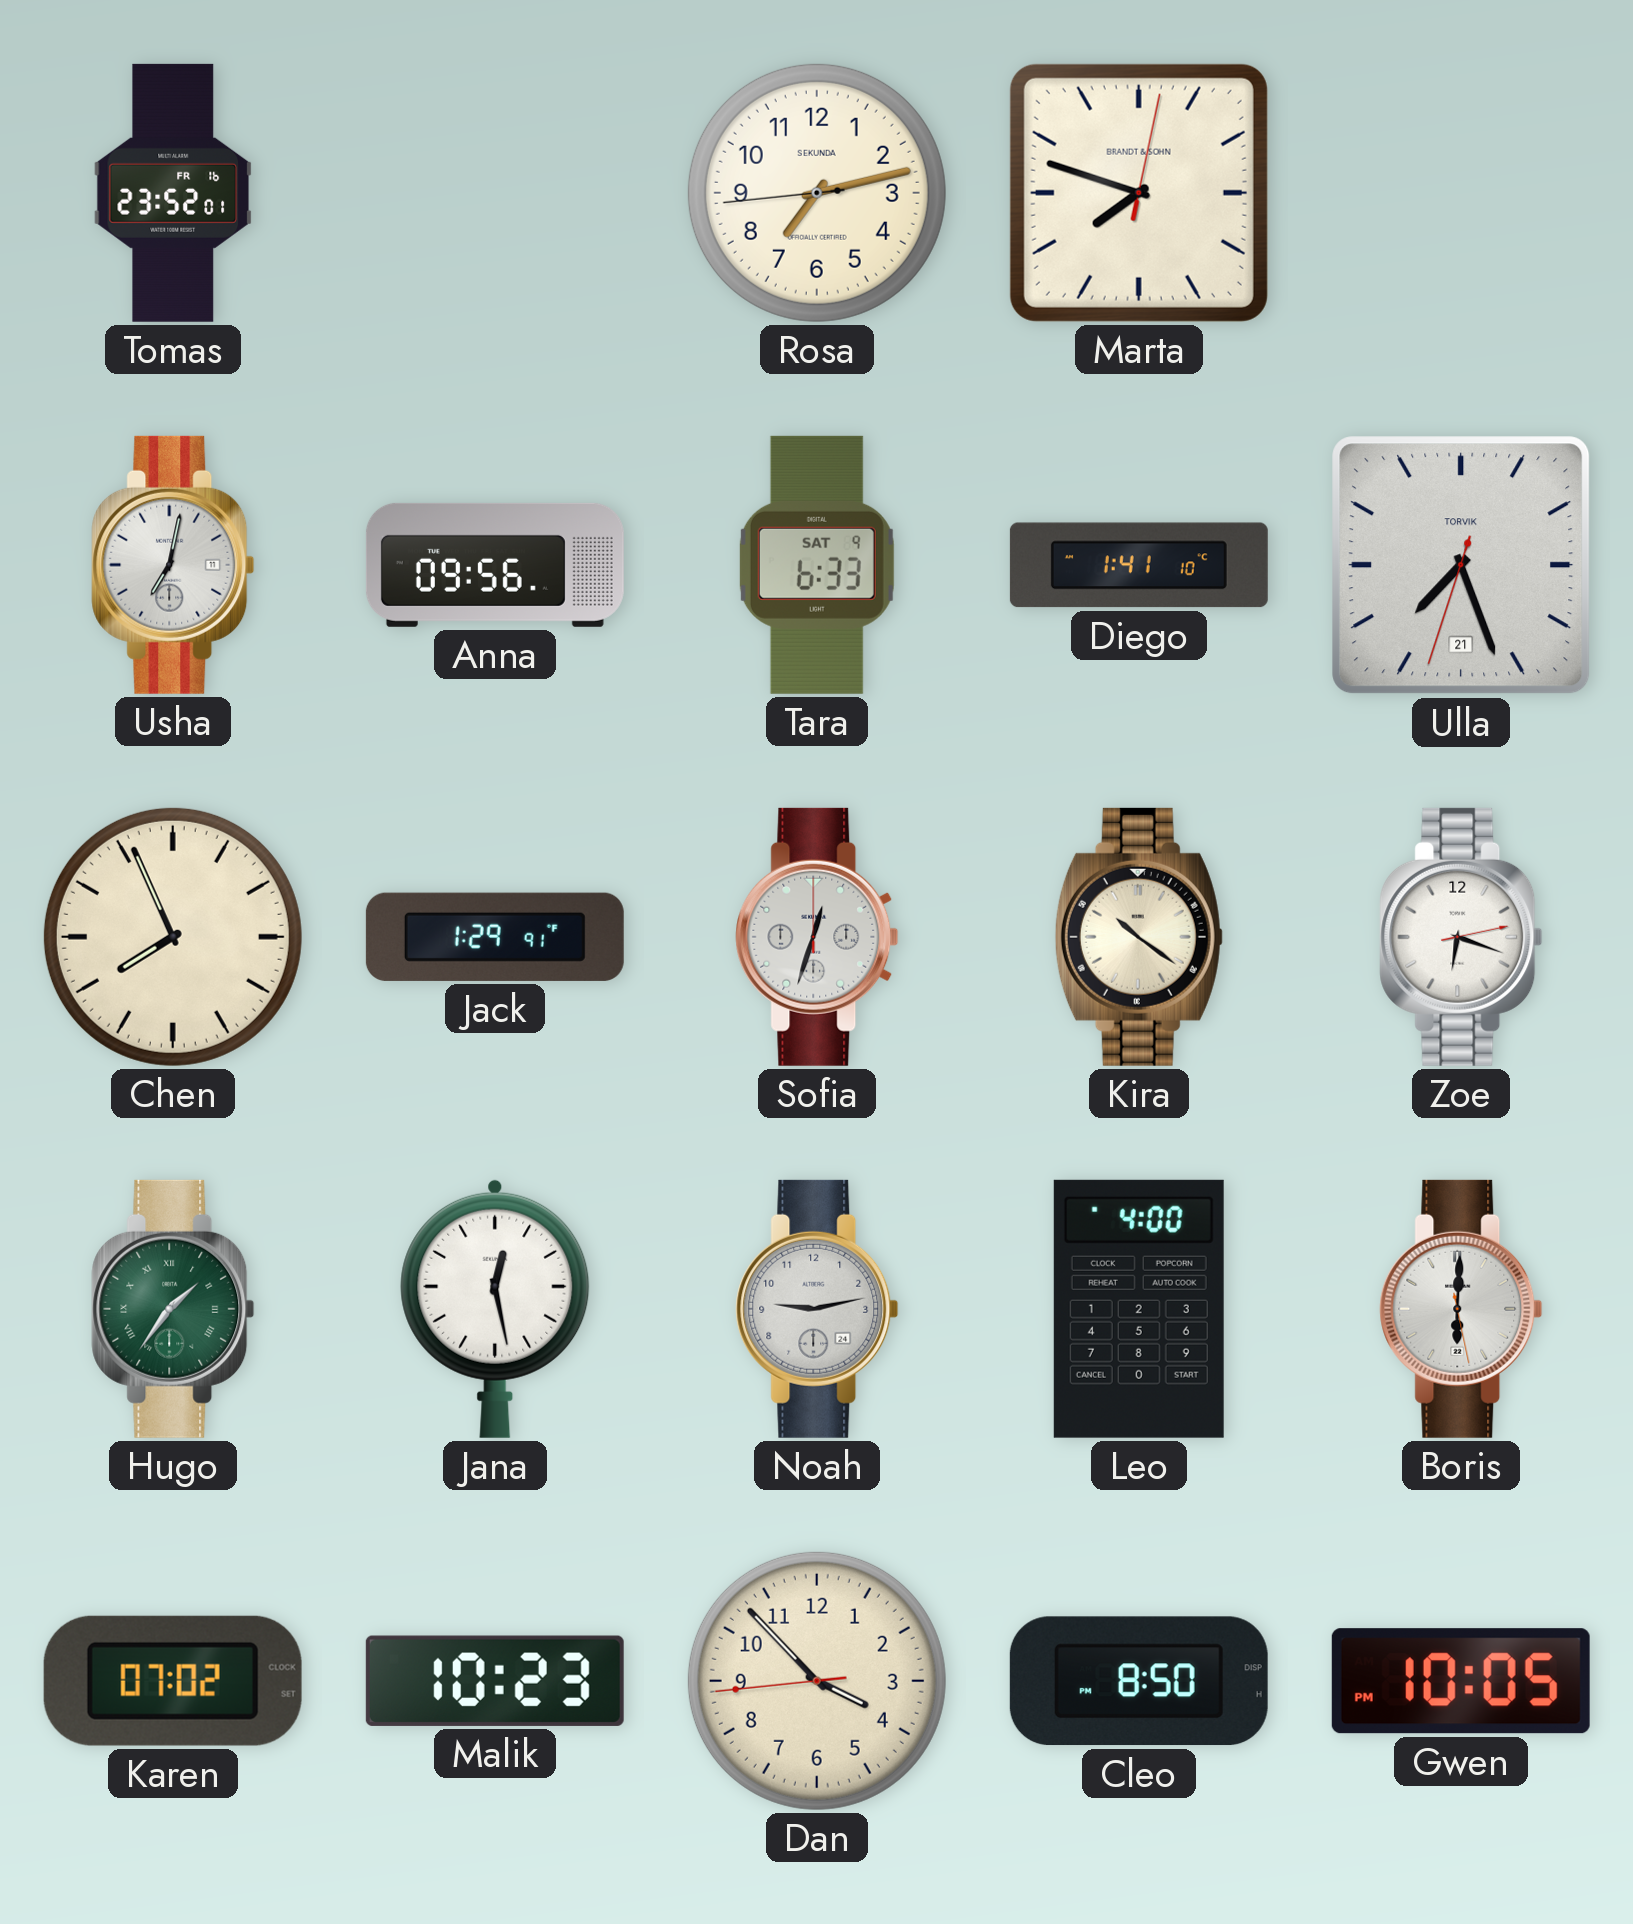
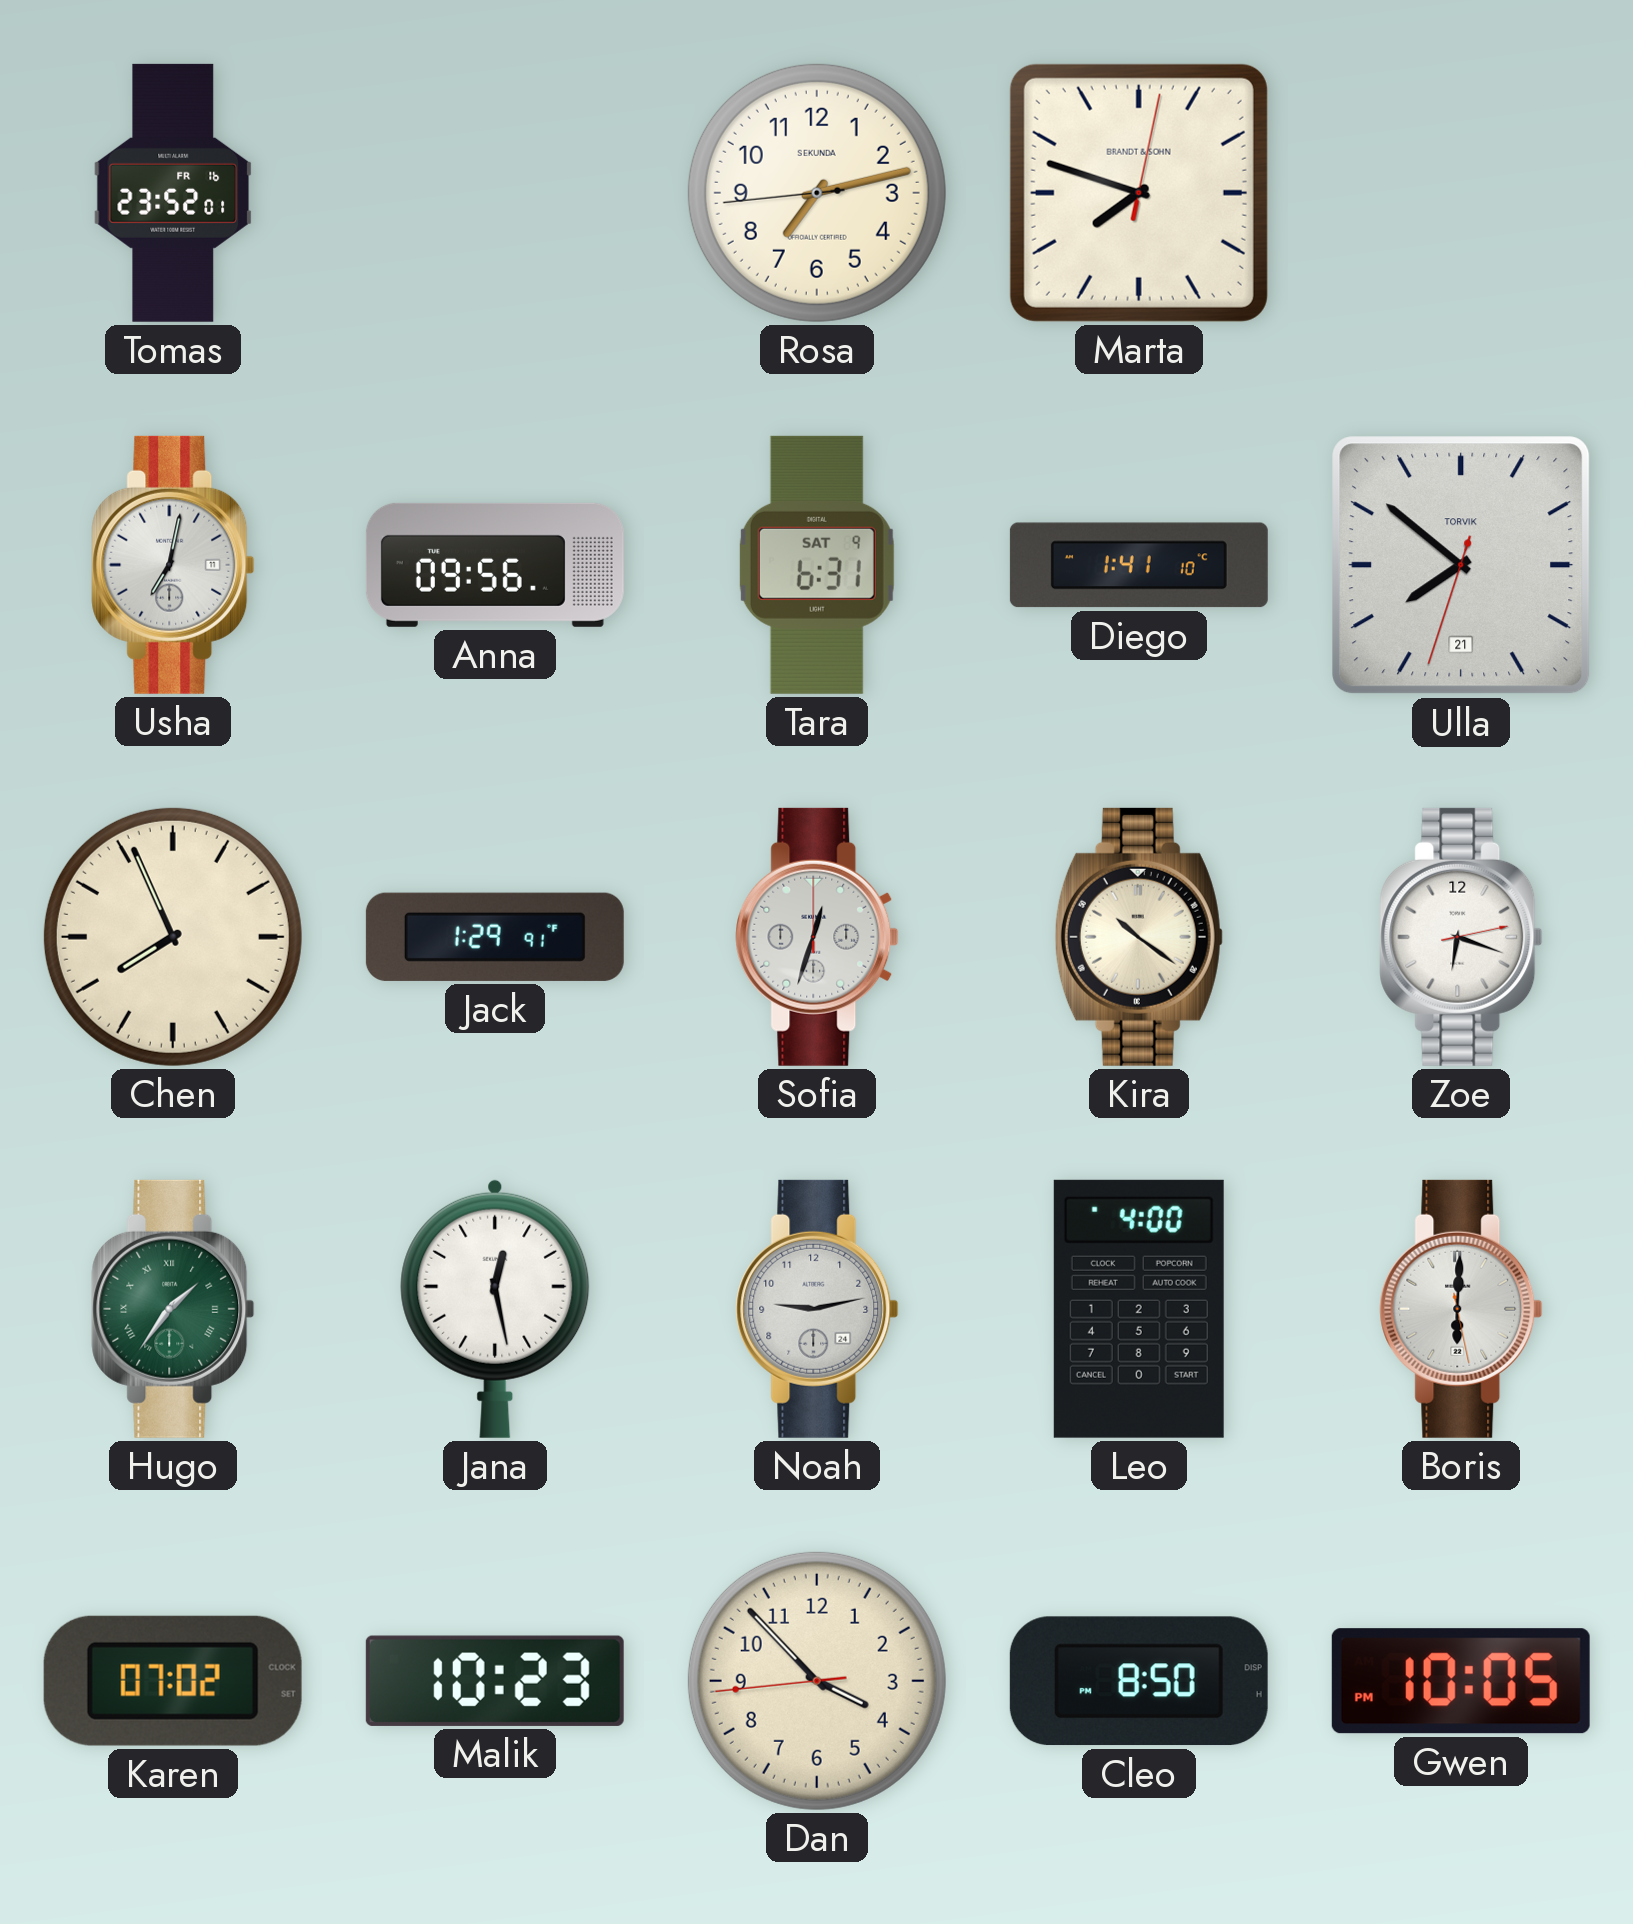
Tara: 6:33 -> 6:31
Ulla: 7:26 -> 7:51
